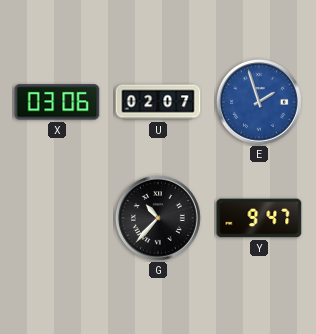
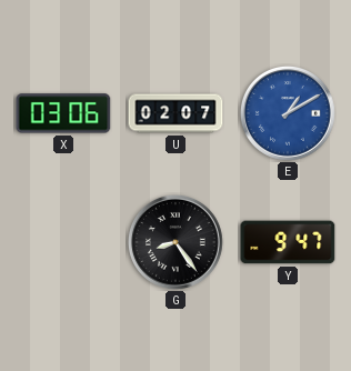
E: 1:57 -> 1:10
G: 10:37 -> 8:24
